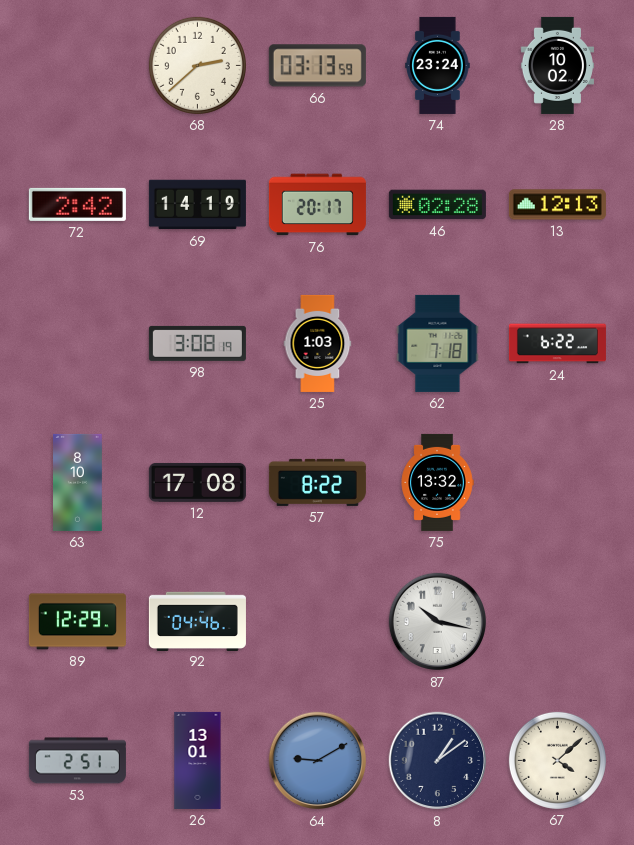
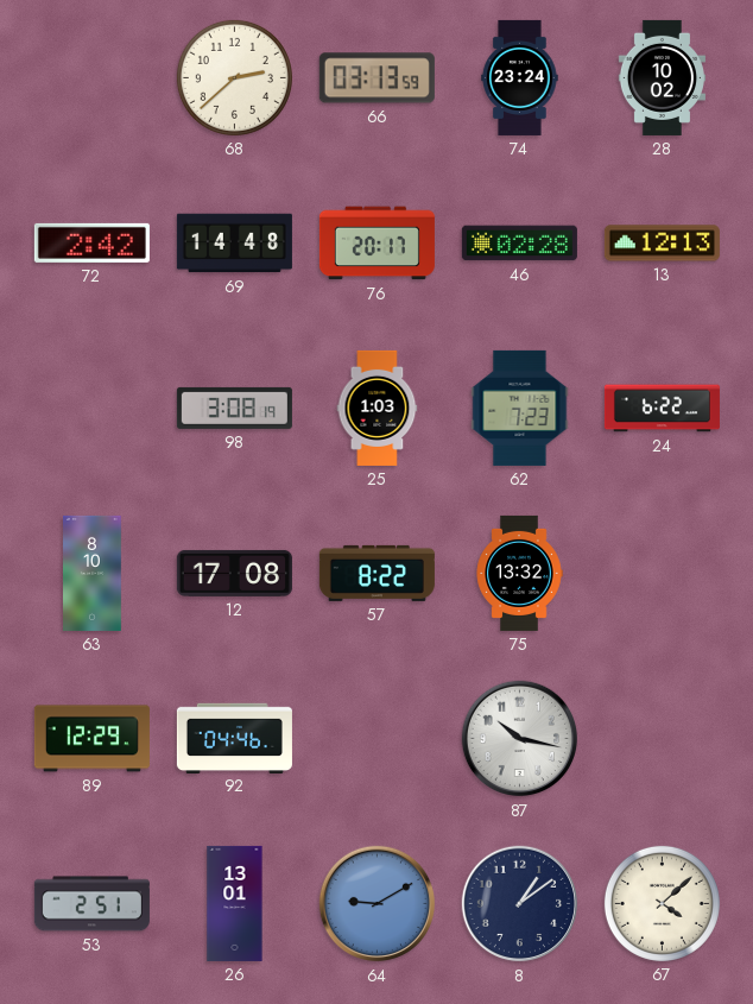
69: 14:19 -> 14:48
62: 7:18 -> 7:23
